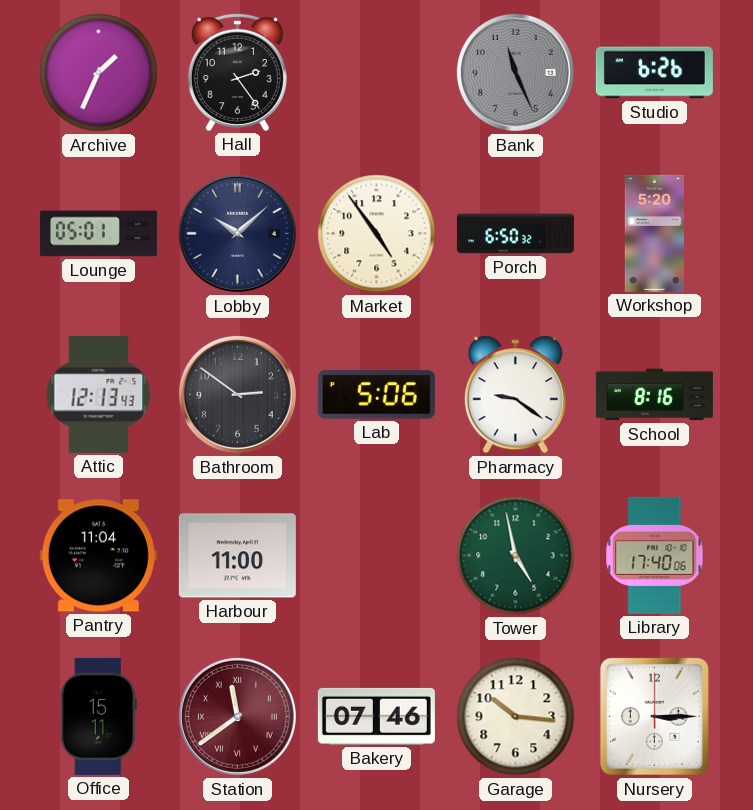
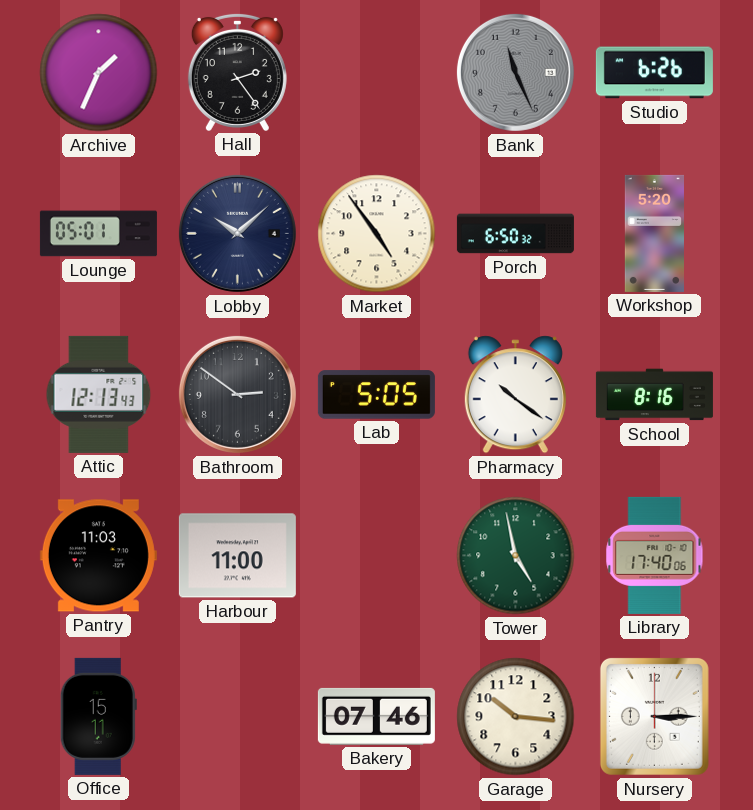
Lab: 5:06 -> 5:05
Pharmacy: 9:21 -> 10:21
Pantry: 11:04 -> 11:03
Station: 11:39 -> none
